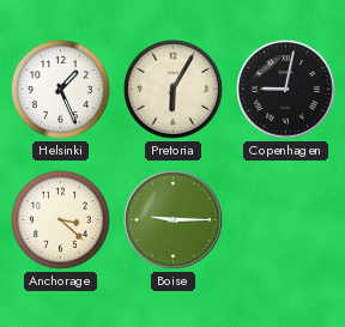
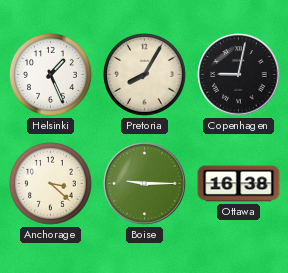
Pretoria: 6:05 -> 8:05
Ottawa: none -> 16:38
